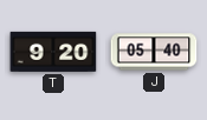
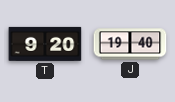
J: 05:40 -> 19:40
